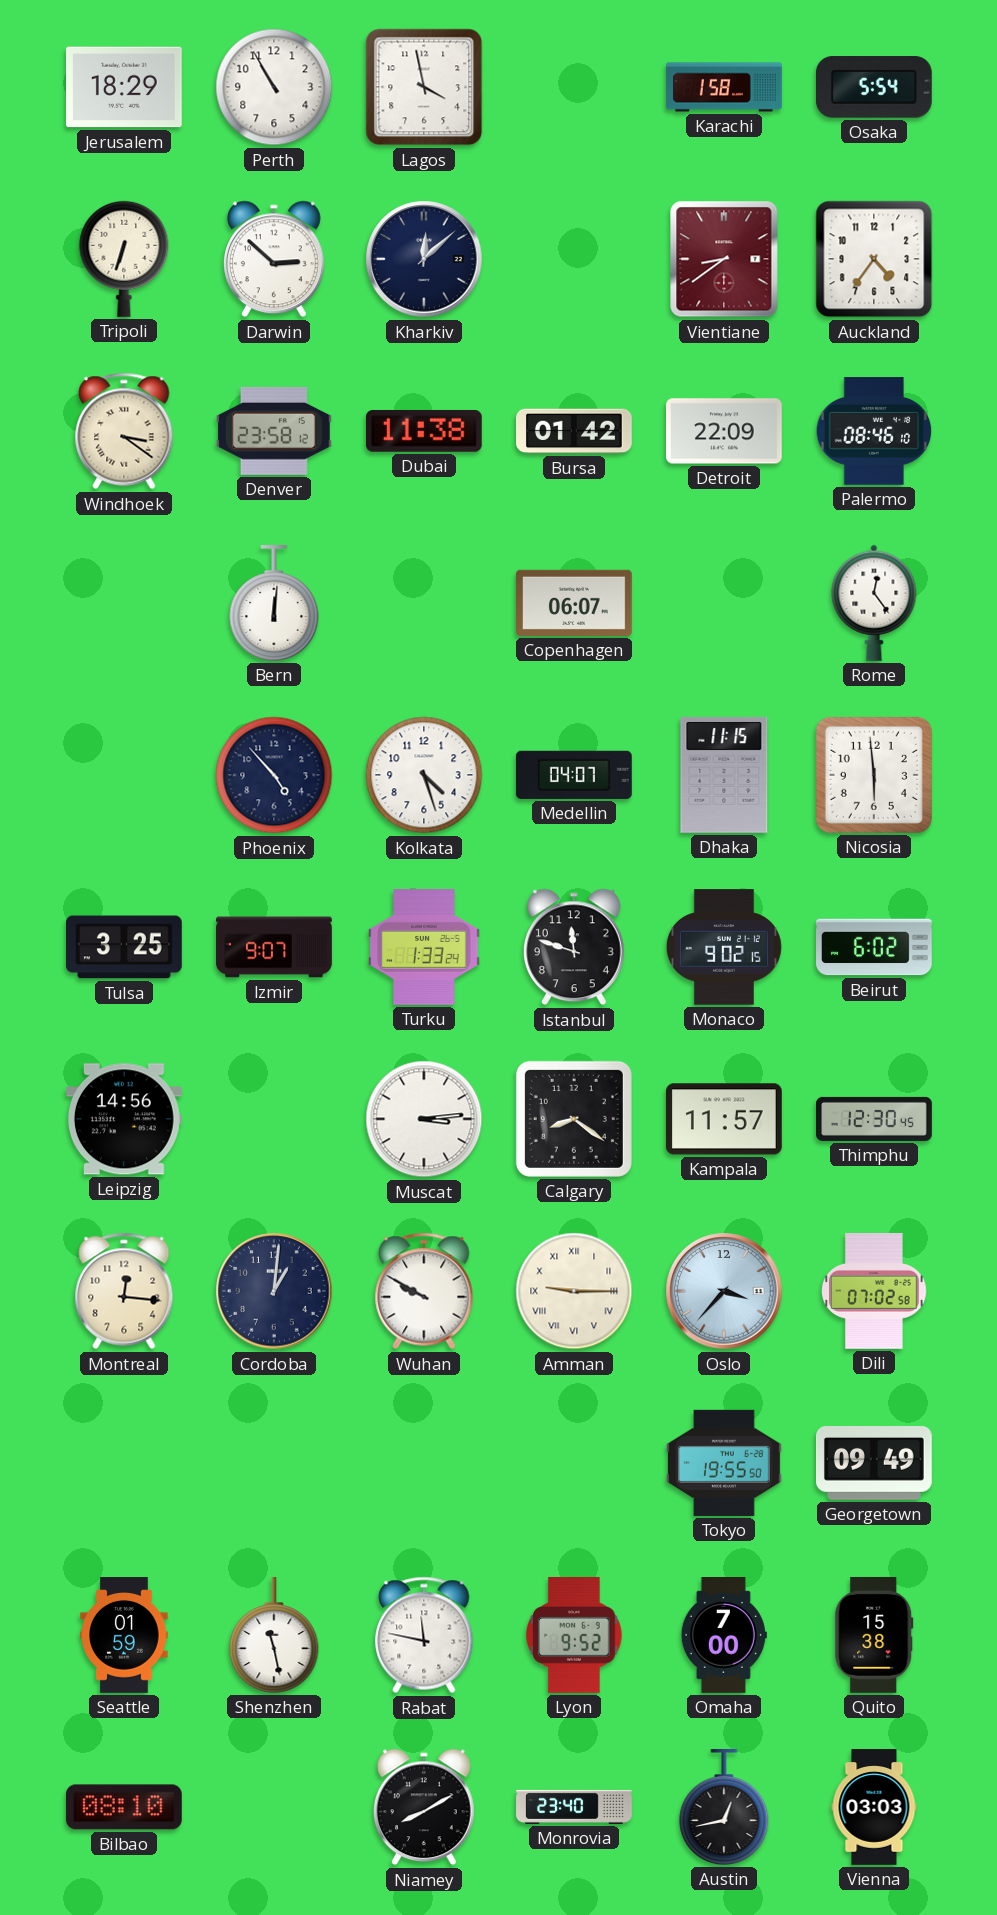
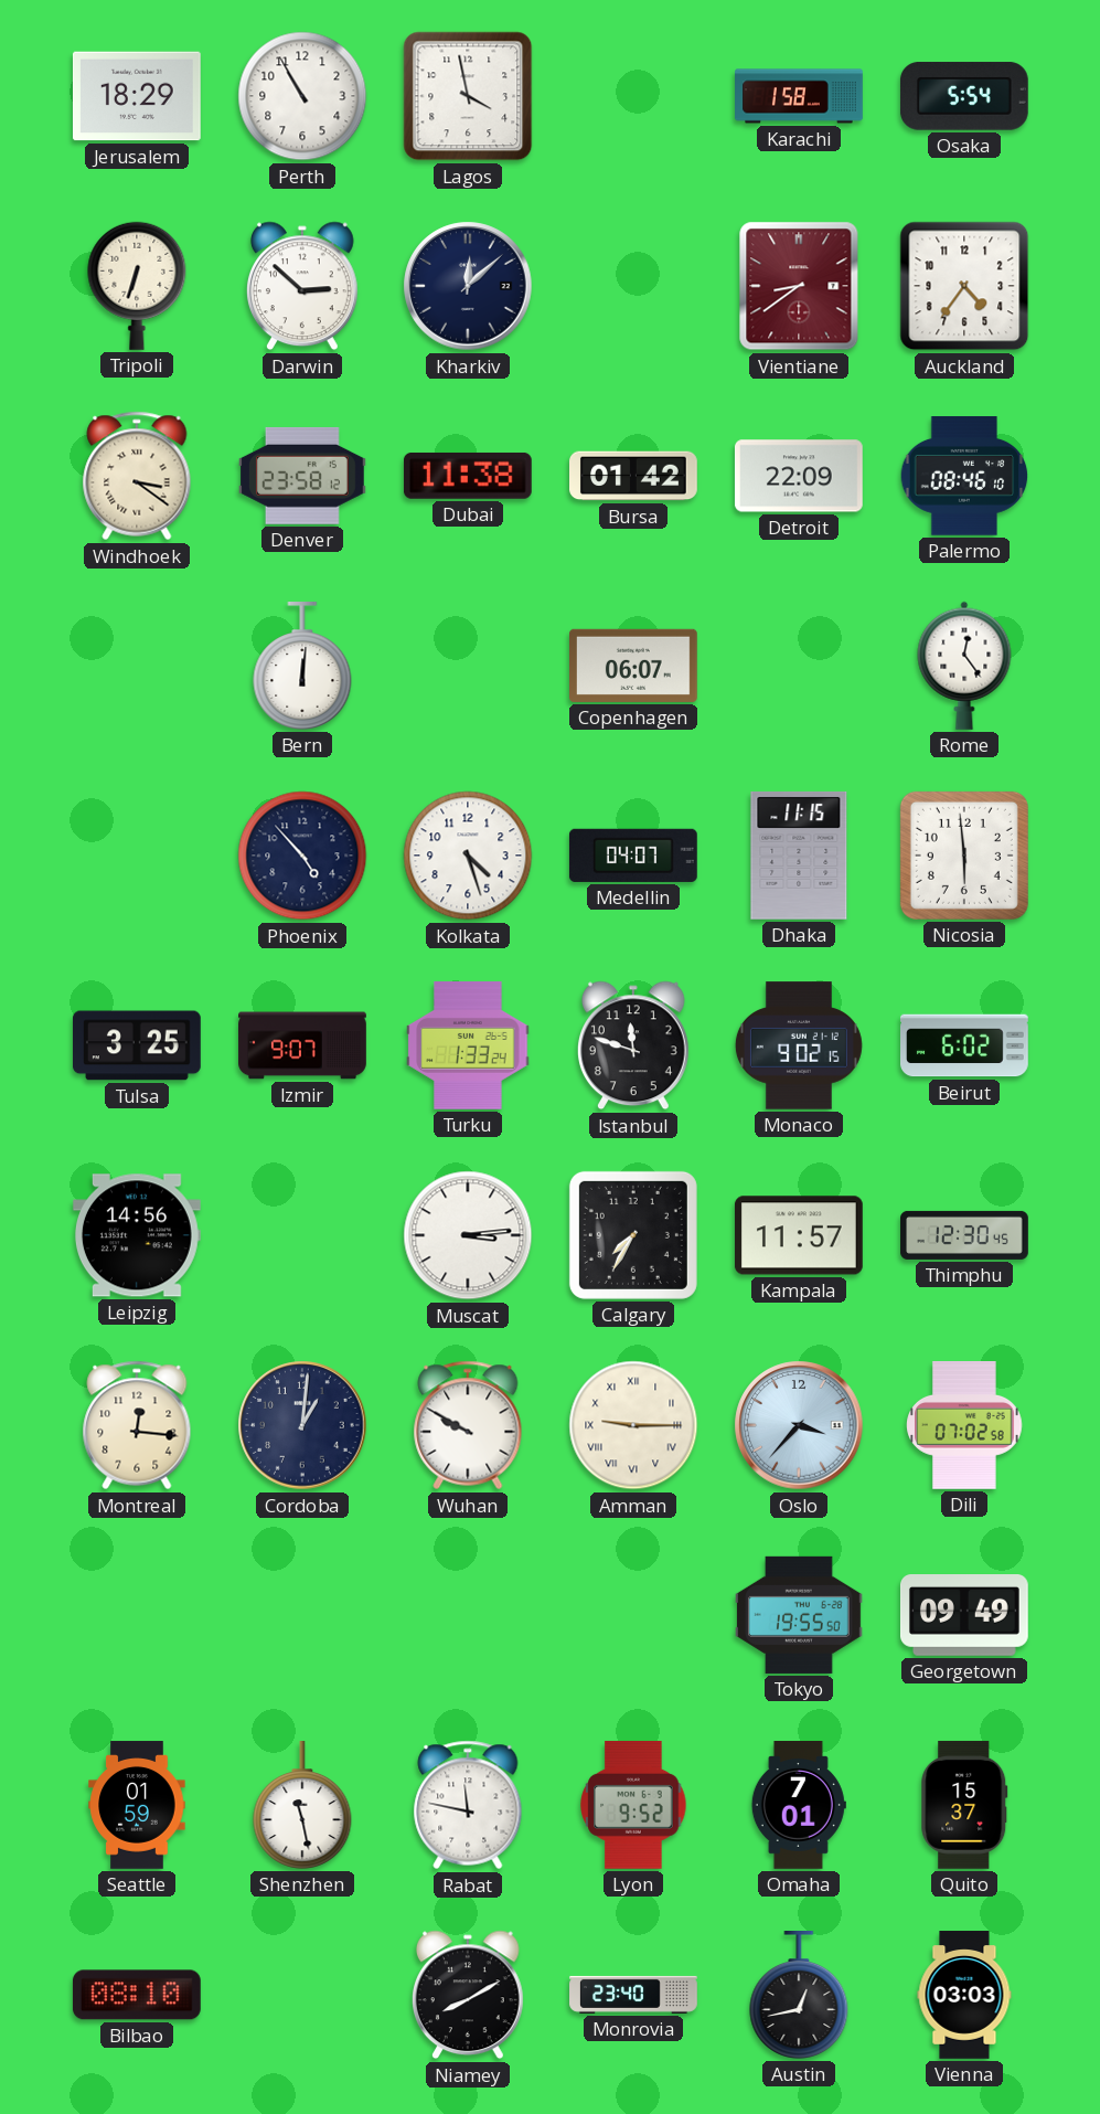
Calgary: 8:21 -> 7:35
Omaha: 7:00 -> 7:01
Quito: 15:38 -> 15:37
